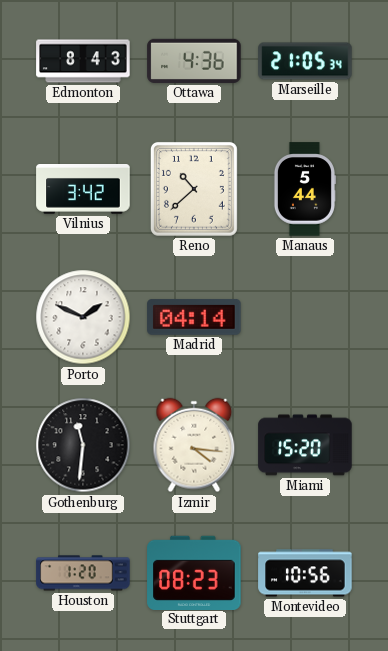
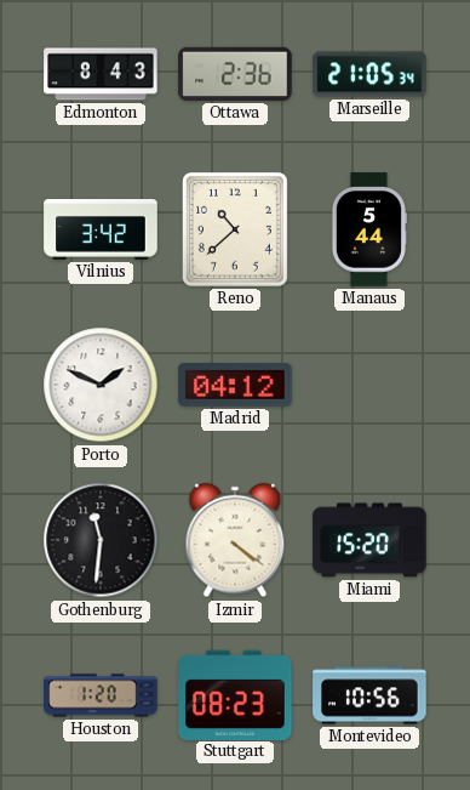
Ottawa: 4:36 -> 2:36
Madrid: 04:14 -> 04:12
Izmir: 4:16 -> 4:21
